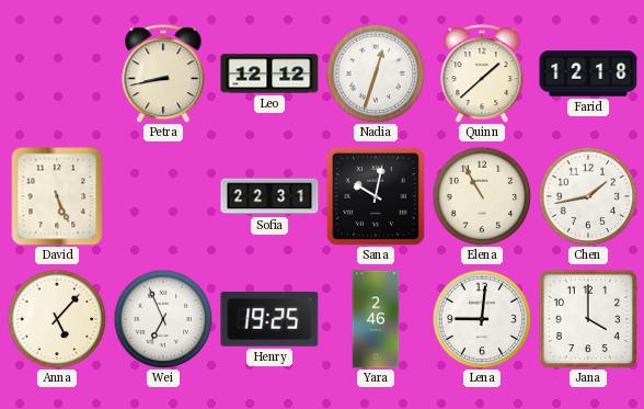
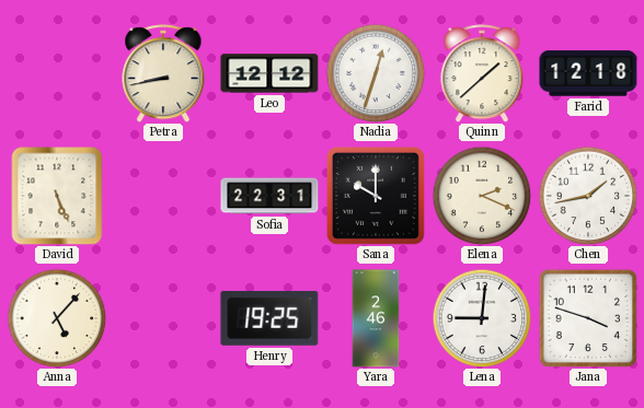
Sana: 10:02 -> 10:00
Elena: 10:55 -> 2:19
Wei: 6:56 -> none
Jana: 4:00 -> 3:48
